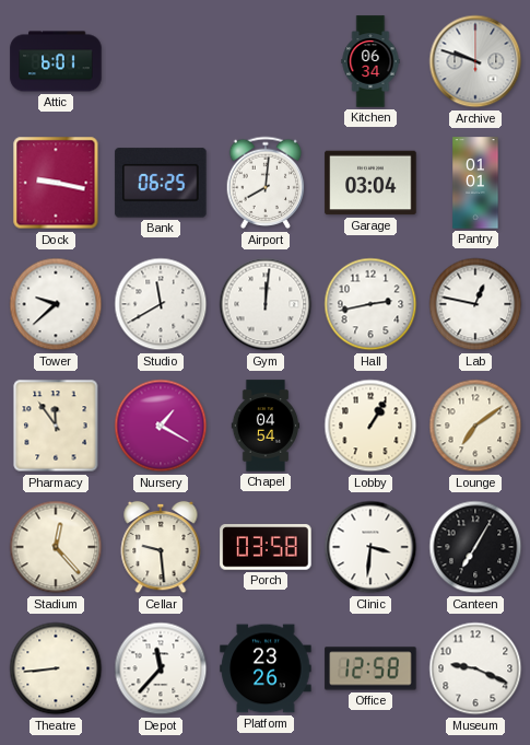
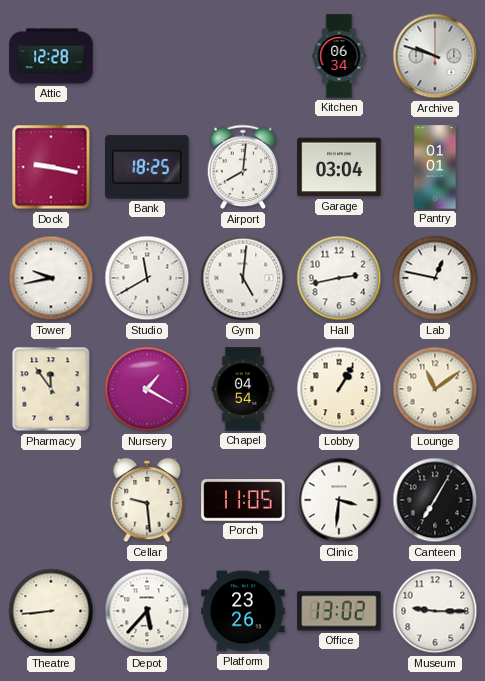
Attic: 6:01 -> 12:28
Bank: 06:25 -> 18:25
Tower: 9:38 -> 9:43
Gym: 12:01 -> 5:01
Lounge: 7:09 -> 11:09
Stadium: 12:23 -> none
Porch: 03:58 -> 11:05
Depot: 11:37 -> 5:37
Office: 12:58 -> 13:02
Museum: 9:19 -> 9:15
